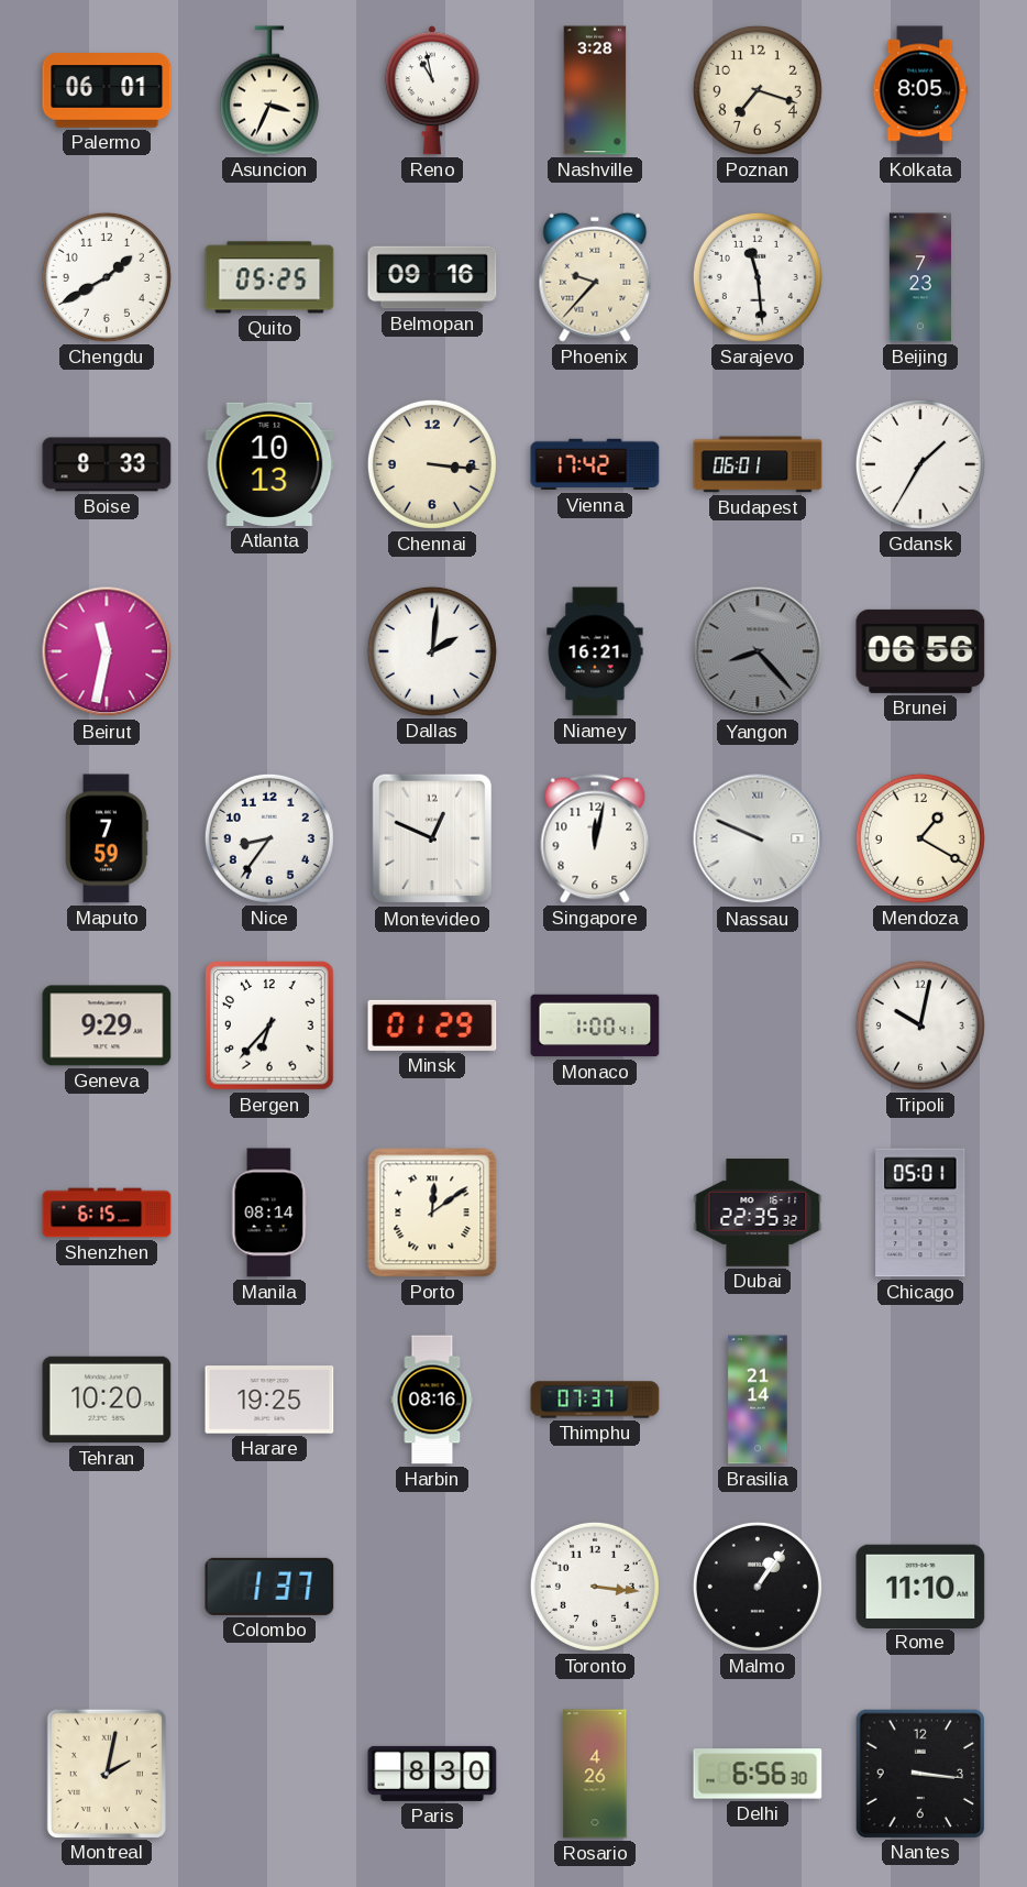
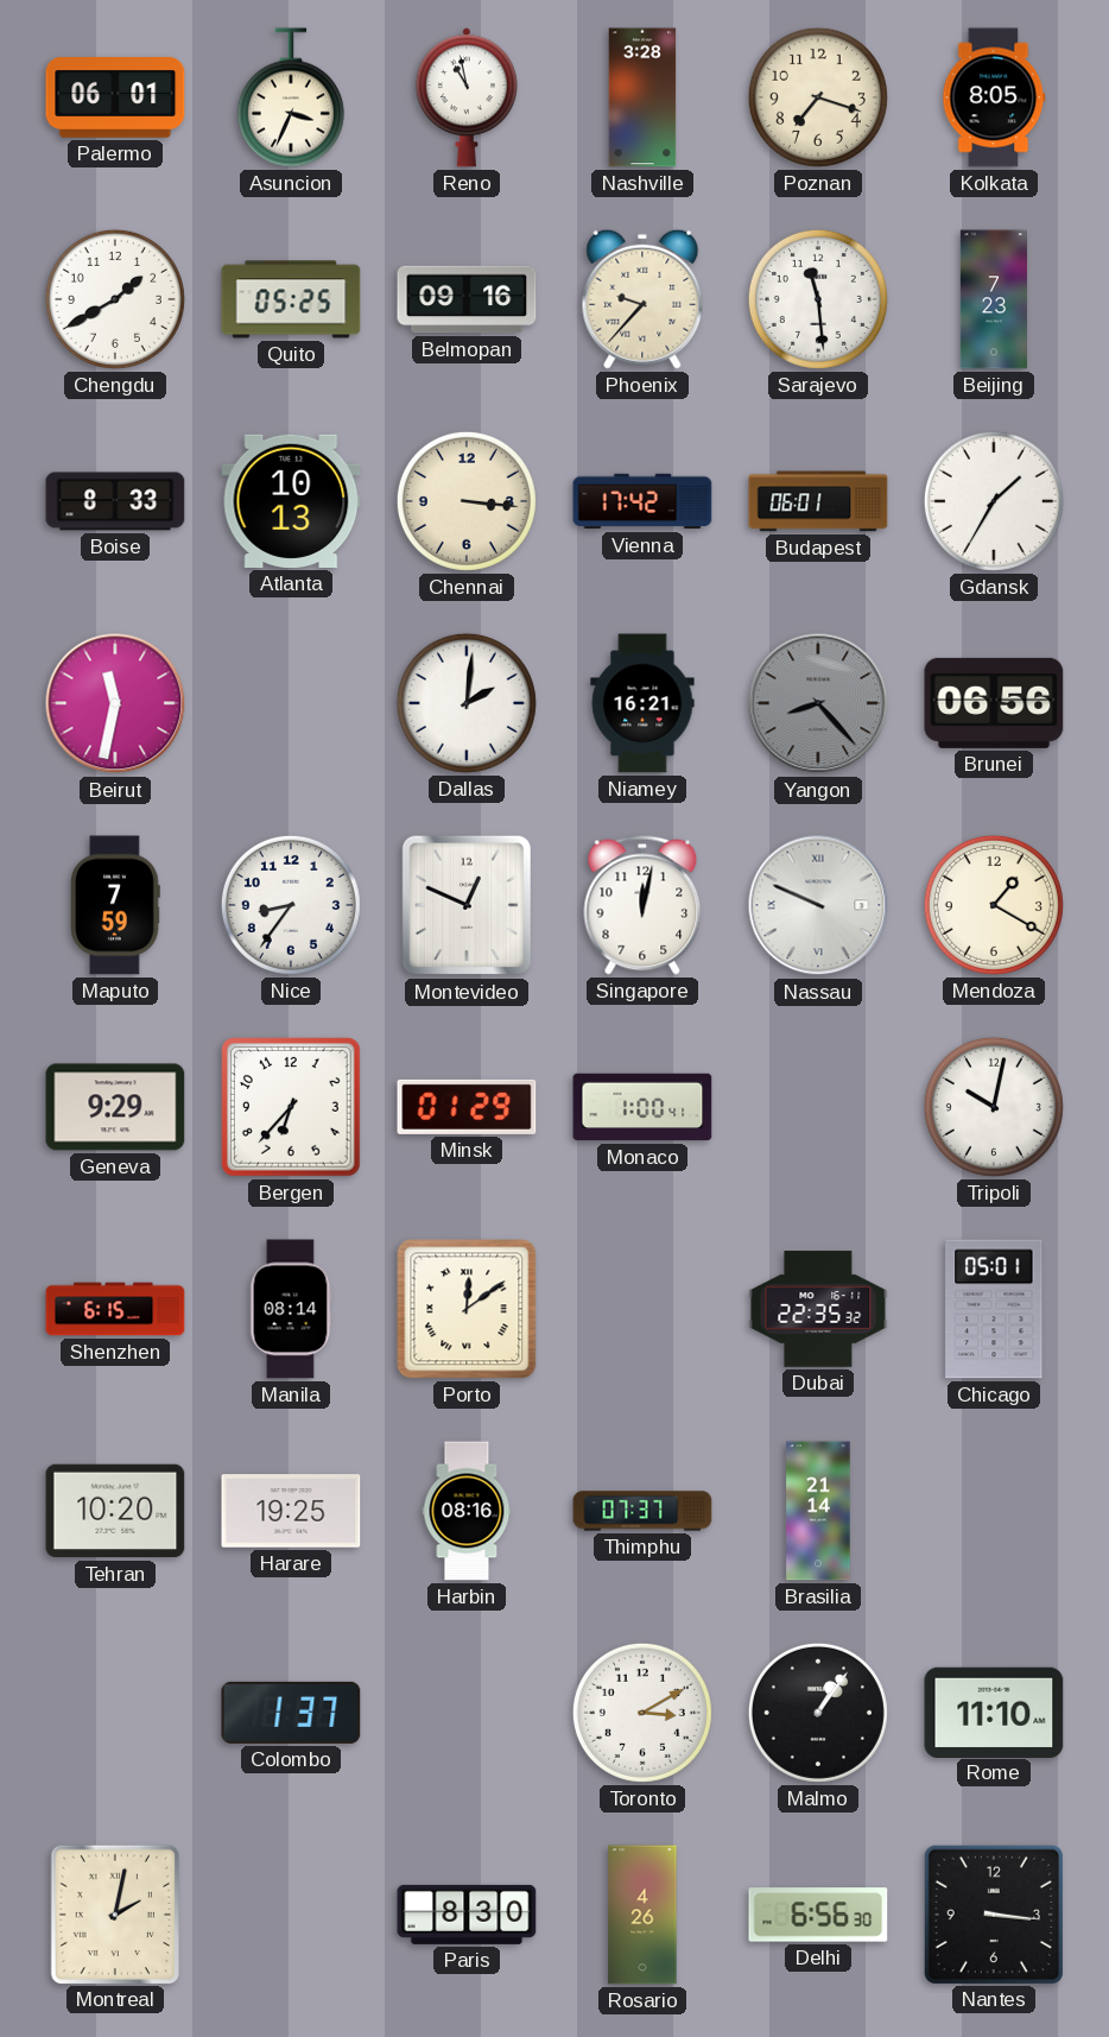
Toronto: 3:16 -> 3:10
